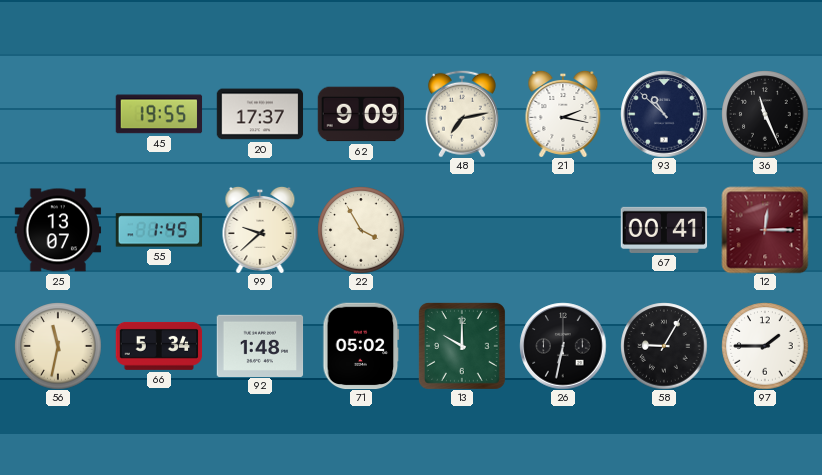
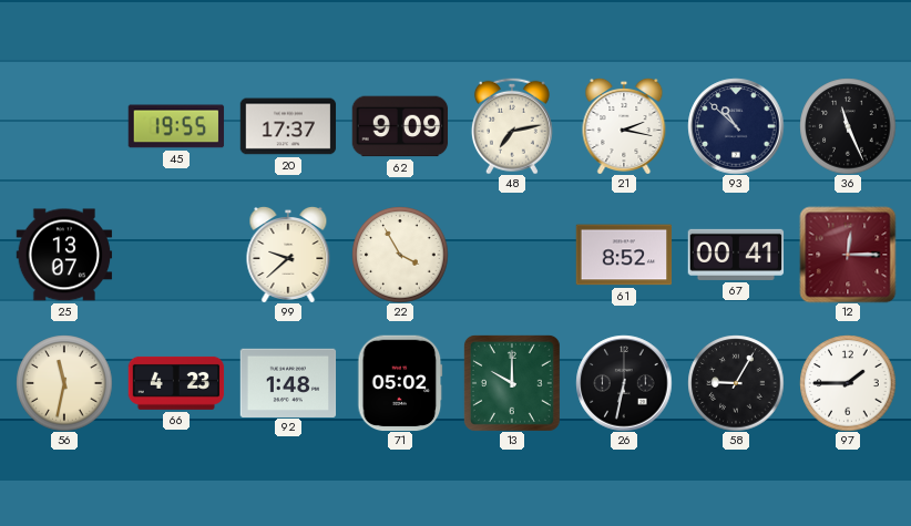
55: 1:45 -> none
61: none -> 8:52
66: 5:34 -> 4:23
